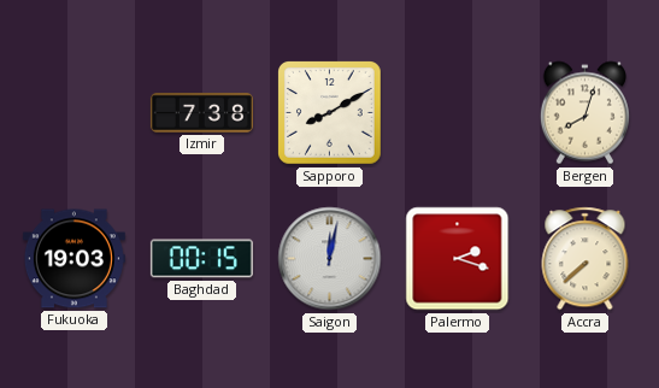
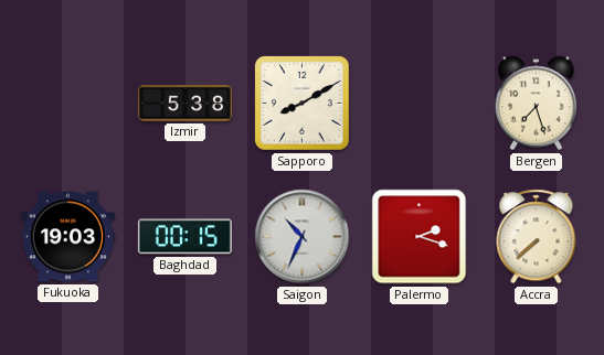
Izmir: 7:38 -> 5:38
Bergen: 8:03 -> 7:27
Saigon: 12:02 -> 10:34
